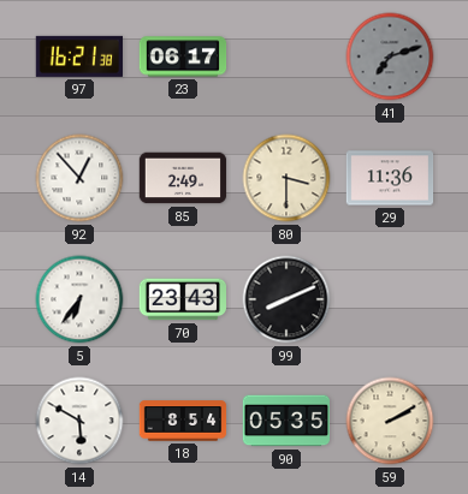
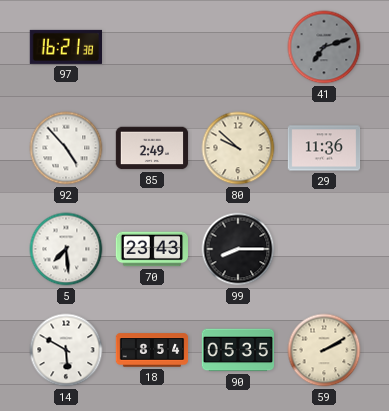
23: 06:17 -> none
92: 12:53 -> 4:53
80: 3:30 -> 9:52
5: 6:36 -> 7:29
99: 8:11 -> 8:15
